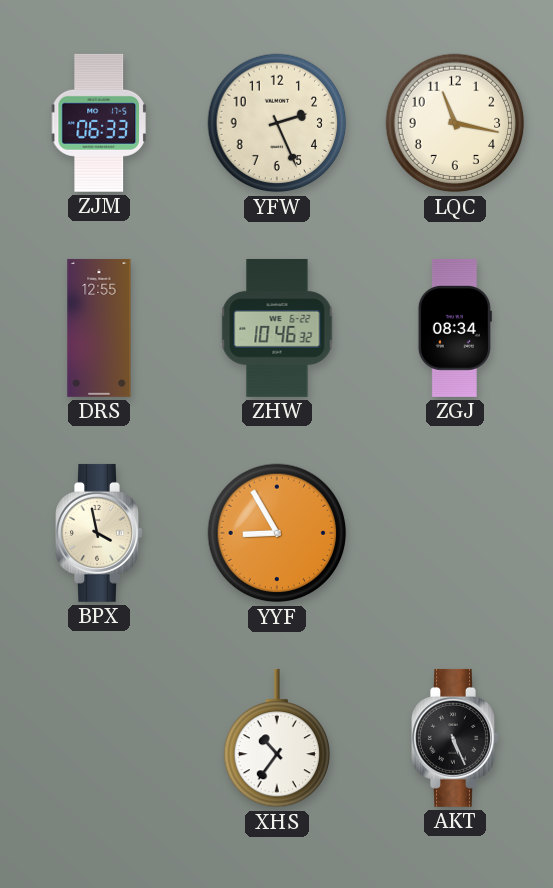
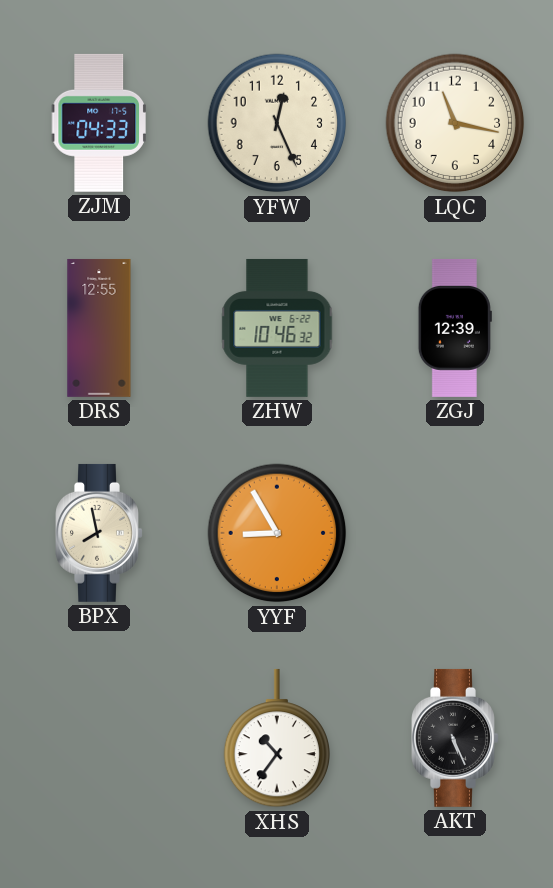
ZJM: 06:33 -> 04:33
YFW: 2:26 -> 12:26
ZGJ: 08:34 -> 12:39
BPX: 3:58 -> 7:58
